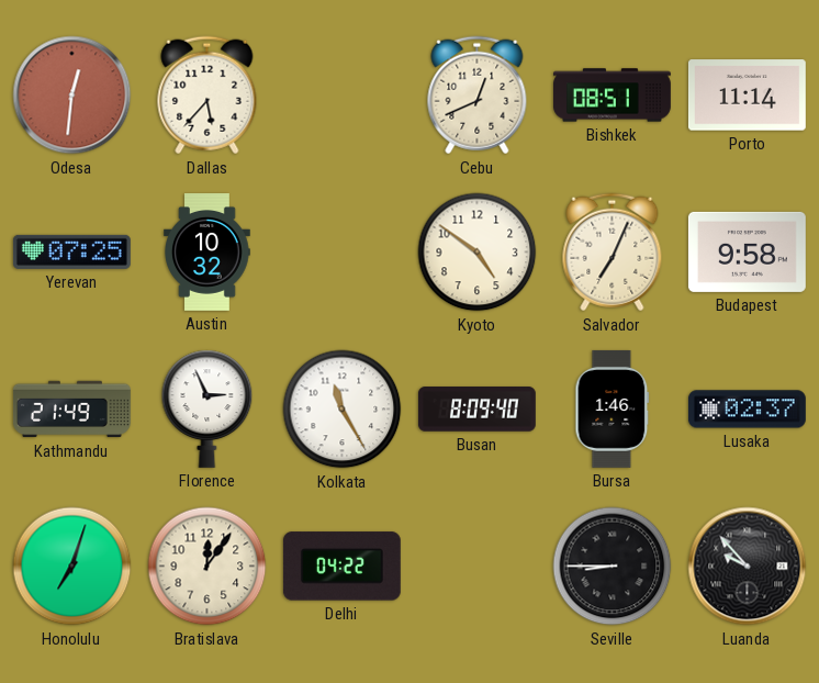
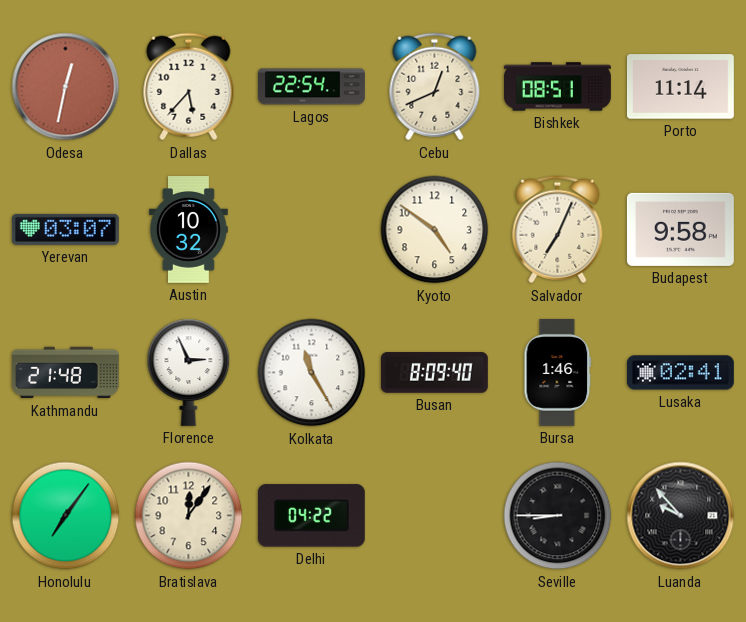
Odesa: 12:31 -> 12:32
Lagos: none -> 22:54
Yerevan: 07:25 -> 03:07
Kathmandu: 21:49 -> 21:48
Lusaka: 02:37 -> 02:41
Honolulu: 7:03 -> 7:06
